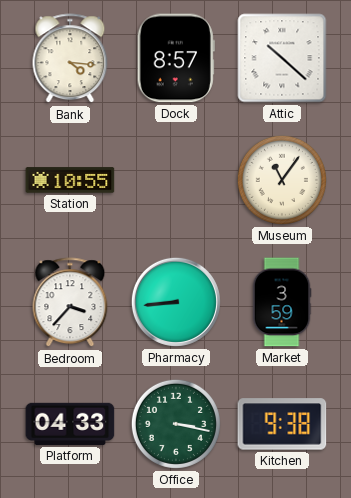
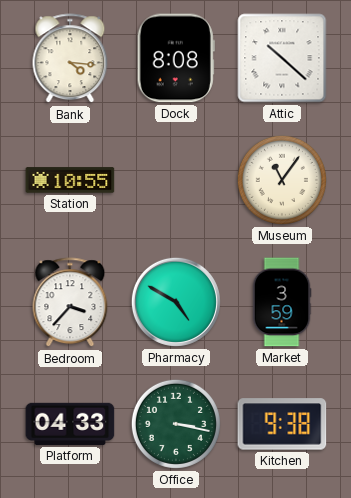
Dock: 8:57 -> 8:08
Pharmacy: 8:44 -> 4:50
